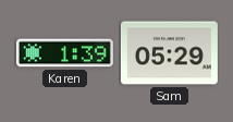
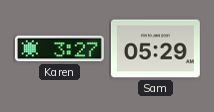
Karen: 1:39 -> 3:27
